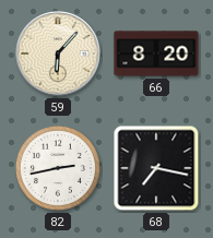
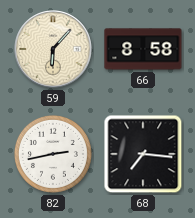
66: 8:20 -> 8:58
68: 7:17 -> 7:16
